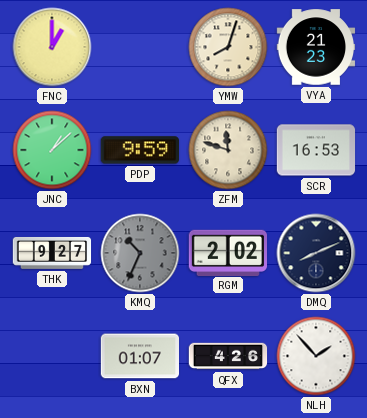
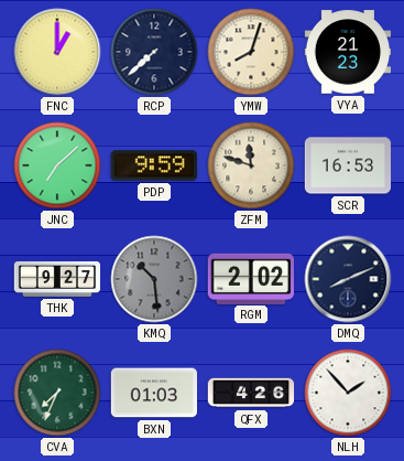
RCP: none -> 7:38
JNC: 1:08 -> 7:08
KMQ: 10:34 -> 10:29
CVA: none -> 7:34
BXN: 01:07 -> 01:03
